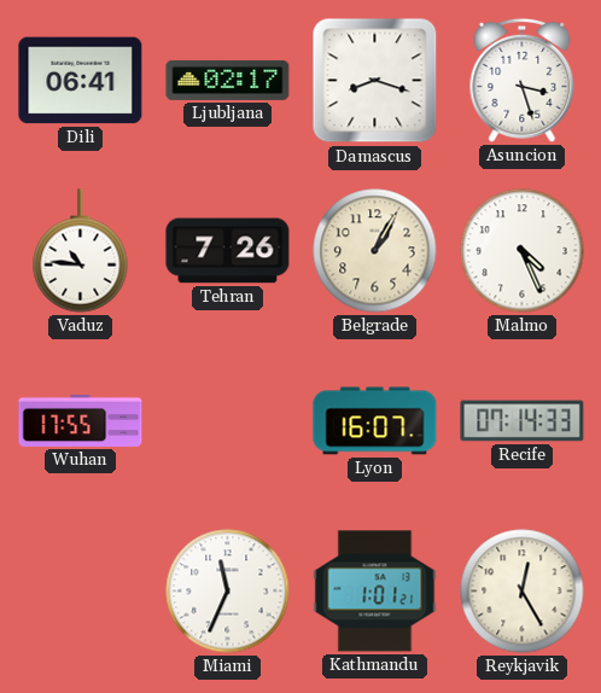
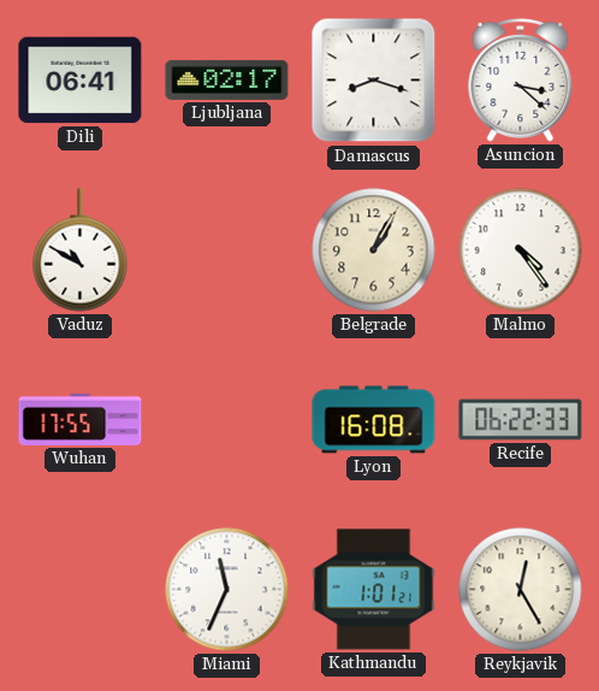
Asuncion: 3:27 -> 3:22
Vaduz: 10:46 -> 10:50
Tehran: 7:26 -> none
Malmo: 4:26 -> 4:24
Lyon: 16:07 -> 16:08
Recife: 07:14 -> 06:22
